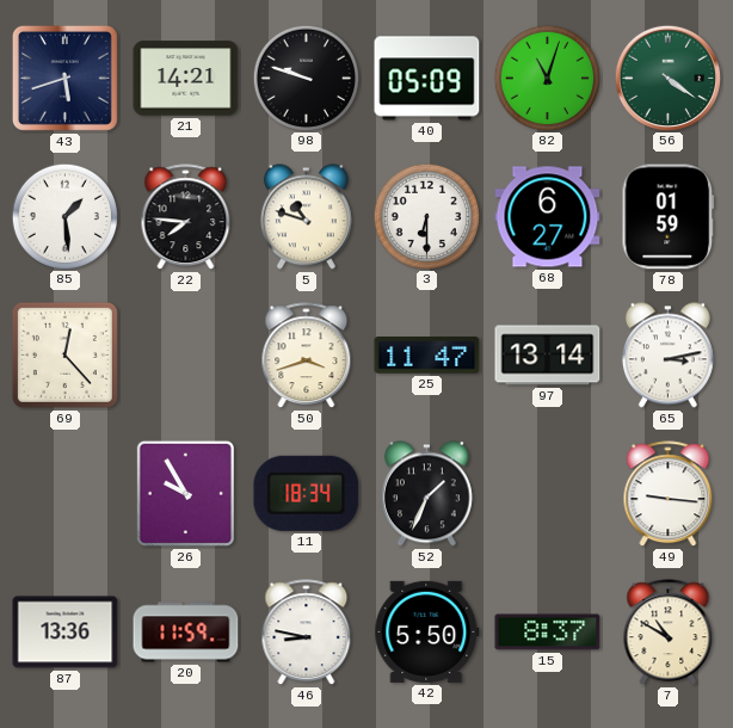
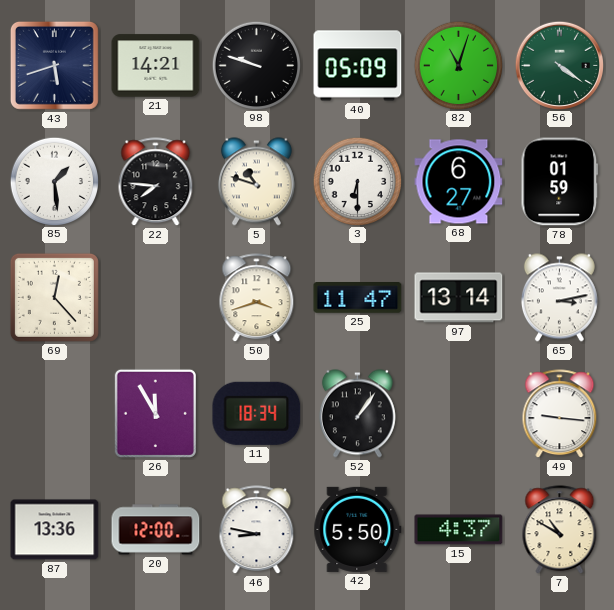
26: 9:55 -> 11:55
52: 1:34 -> 1:06
20: 11:59 -> 12:00
15: 8:37 -> 4:37
